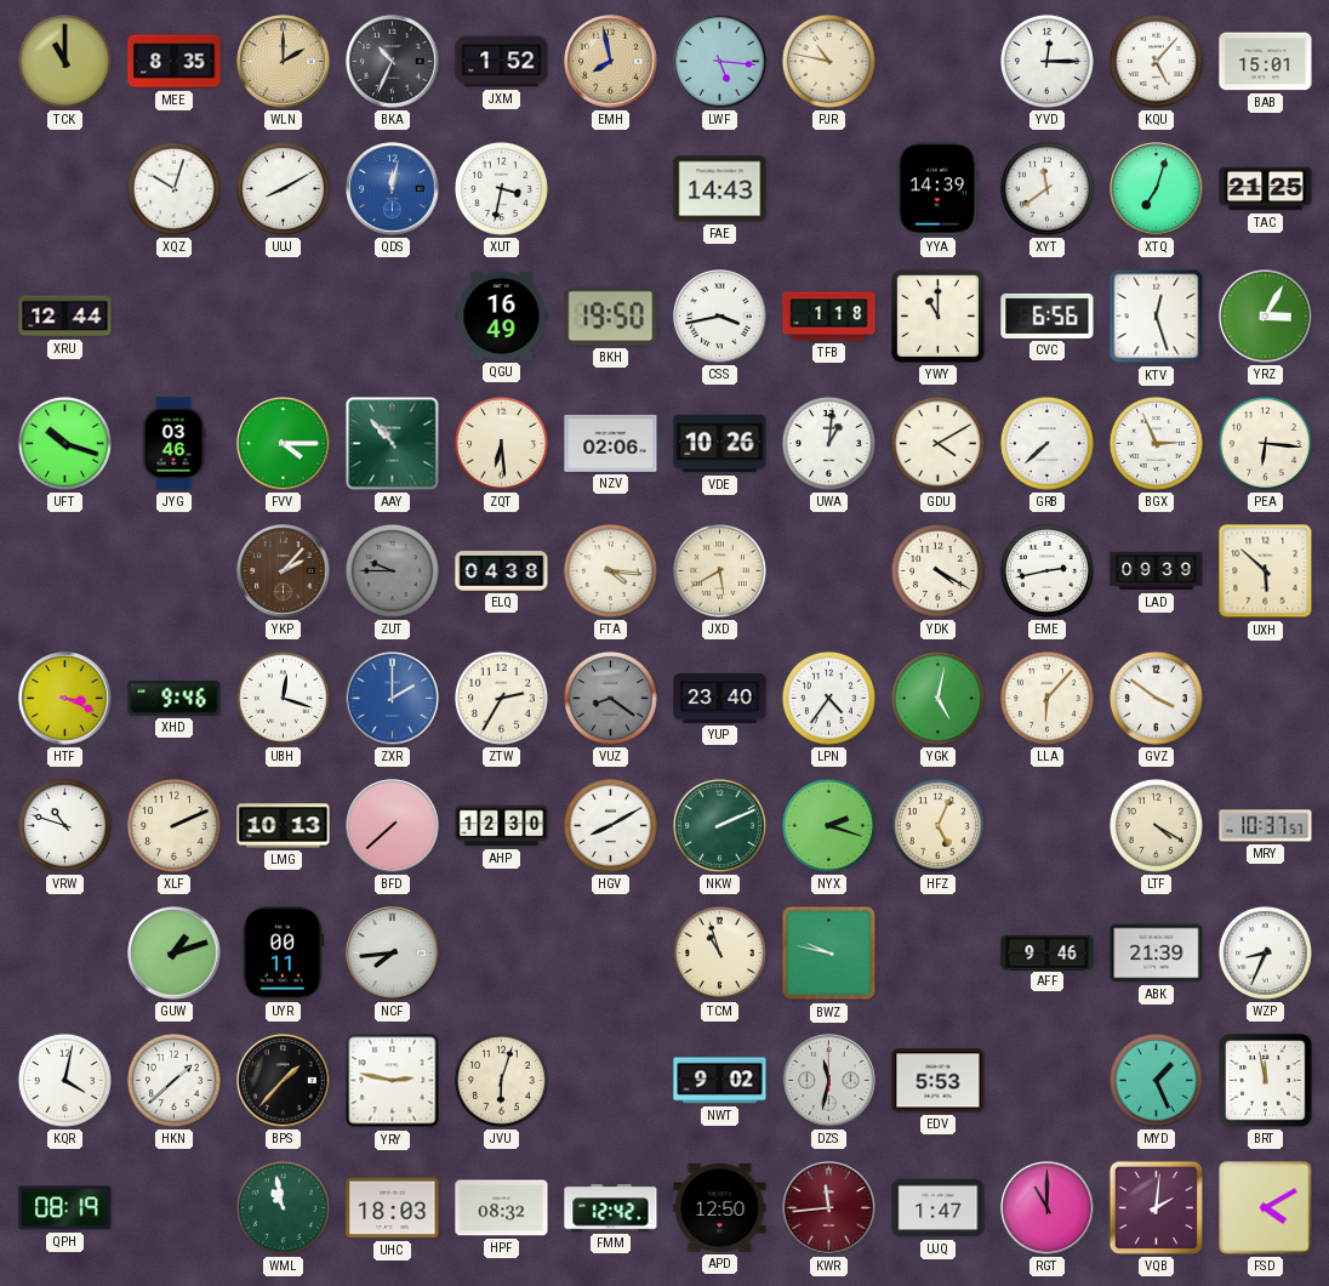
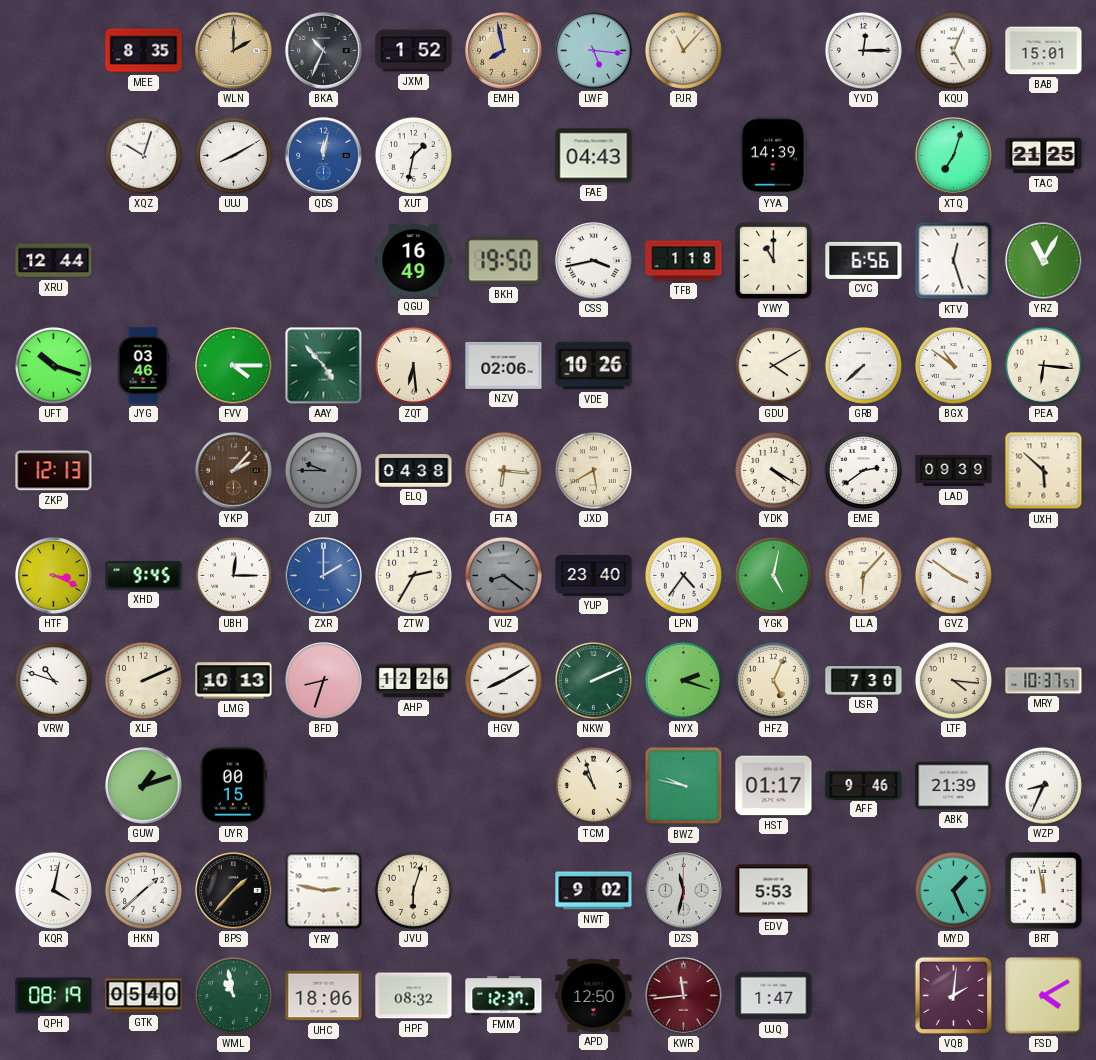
TCK: 11:00 -> none
PJR: 10:47 -> 11:07
KQU: 5:07 -> 5:04
XUT: 3:32 -> 1:32
FAE: 14:43 -> 04:43
XYT: 11:39 -> none
YRZ: 3:05 -> 11:05
AAY: 10:53 -> 4:53
UWA: 1:01 -> none
BGX: 2:56 -> 10:51
ZKP: none -> 12:13
FTA: 4:16 -> 6:16
EME: 2:43 -> 2:39
XHD: 9:46 -> 9:45
UBH: 12:18 -> 12:15
BFD: 7:38 -> 8:33
AHP: 12:30 -> 12:26
USR: none -> 7:30
LTF: 4:20 -> 4:16
UYR: 00:11 -> 00:15
NCF: 7:44 -> none
HST: none -> 01:17
GTK: none -> 05:40
UHC: 18:03 -> 18:06
FMM: 12:42 -> 12:37
RGT: 11:00 -> none
